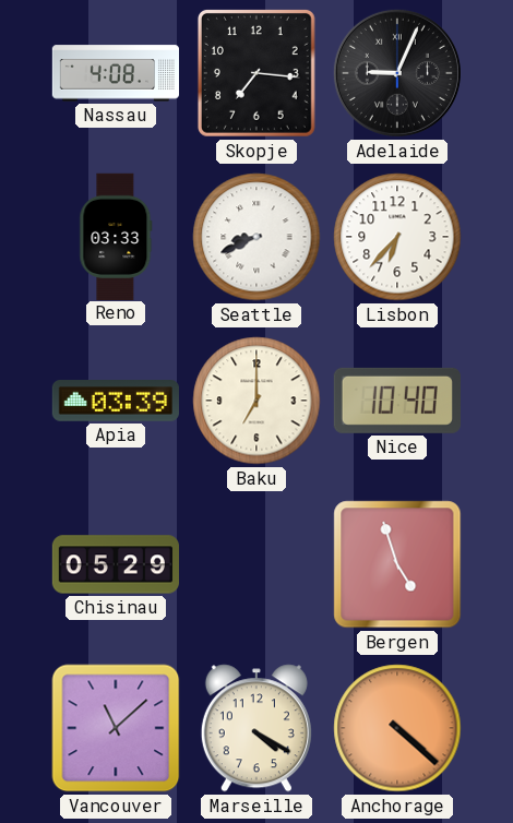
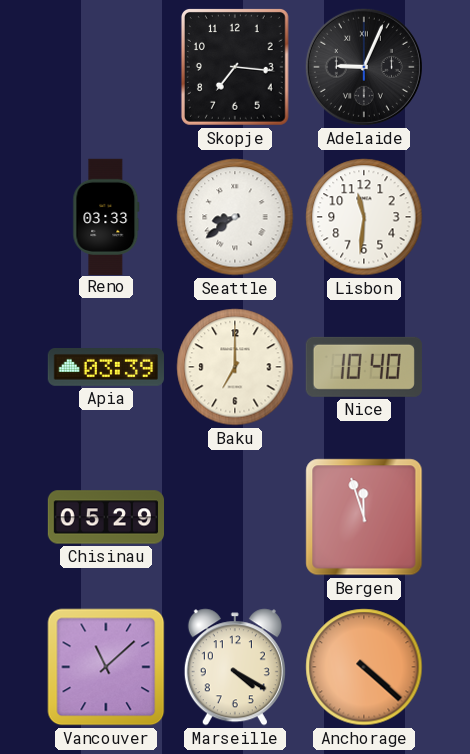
Nassau: 4:08 -> none
Seattle: 8:41 -> 8:39
Lisbon: 6:37 -> 11:31
Bergen: 4:57 -> 11:57
